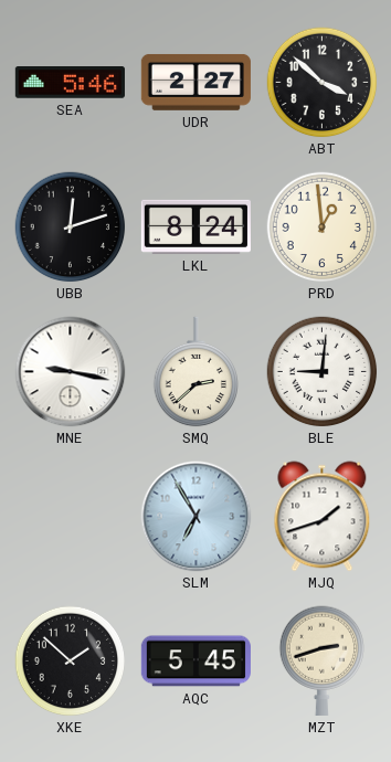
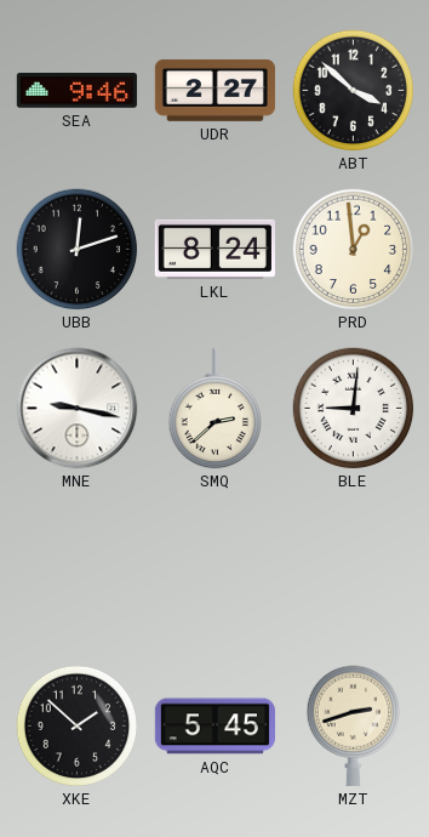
SEA: 5:46 -> 9:46
SLM: 6:55 -> none
MJQ: 1:42 -> none
